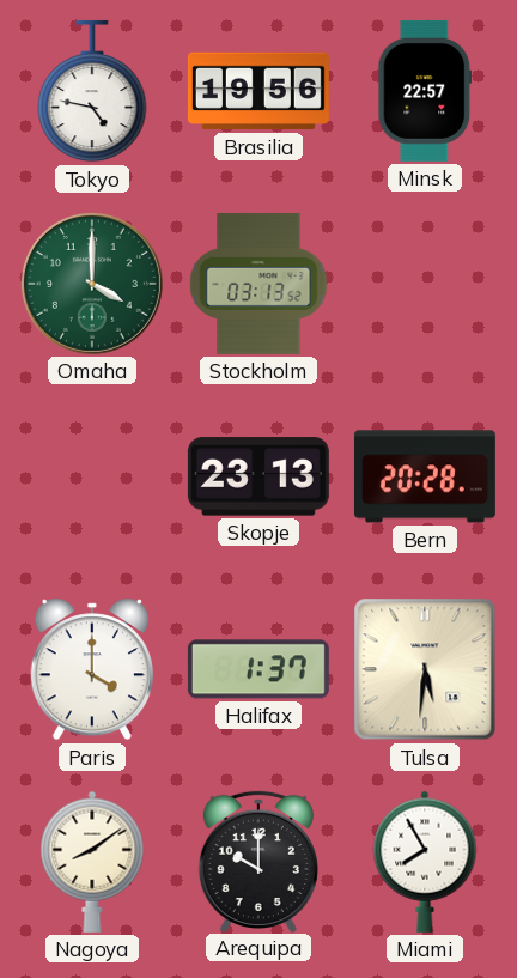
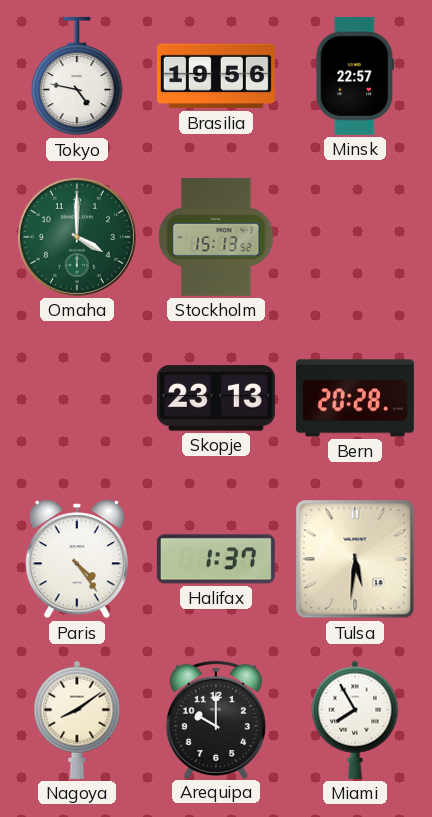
Stockholm: 03:13 -> 15:13
Paris: 4:00 -> 4:24
